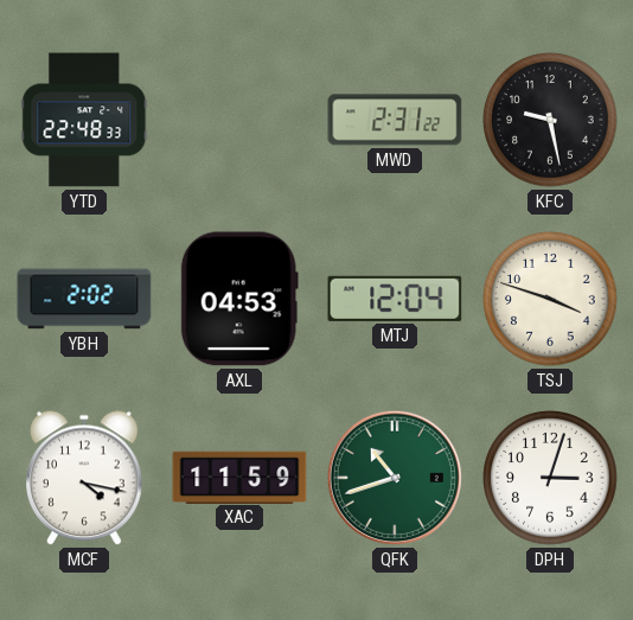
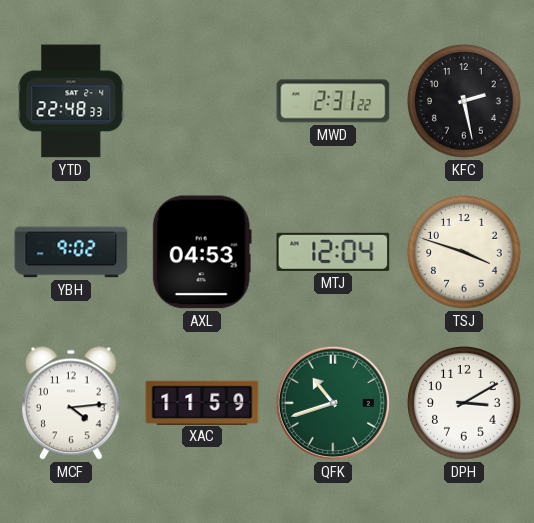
KFC: 9:28 -> 2:28
YBH: 2:02 -> 9:02
MCF: 4:17 -> 4:14
DPH: 3:03 -> 3:10
